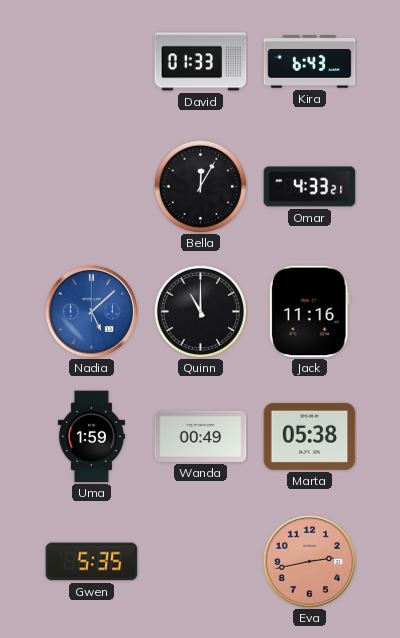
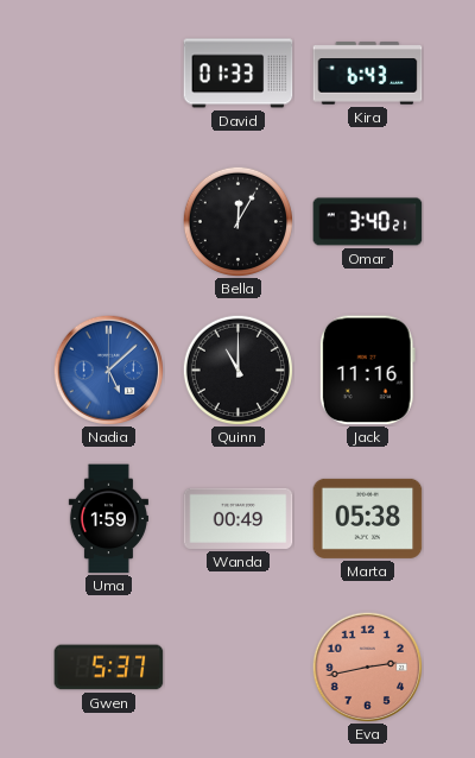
Omar: 4:33 -> 3:40
Gwen: 5:35 -> 5:37
